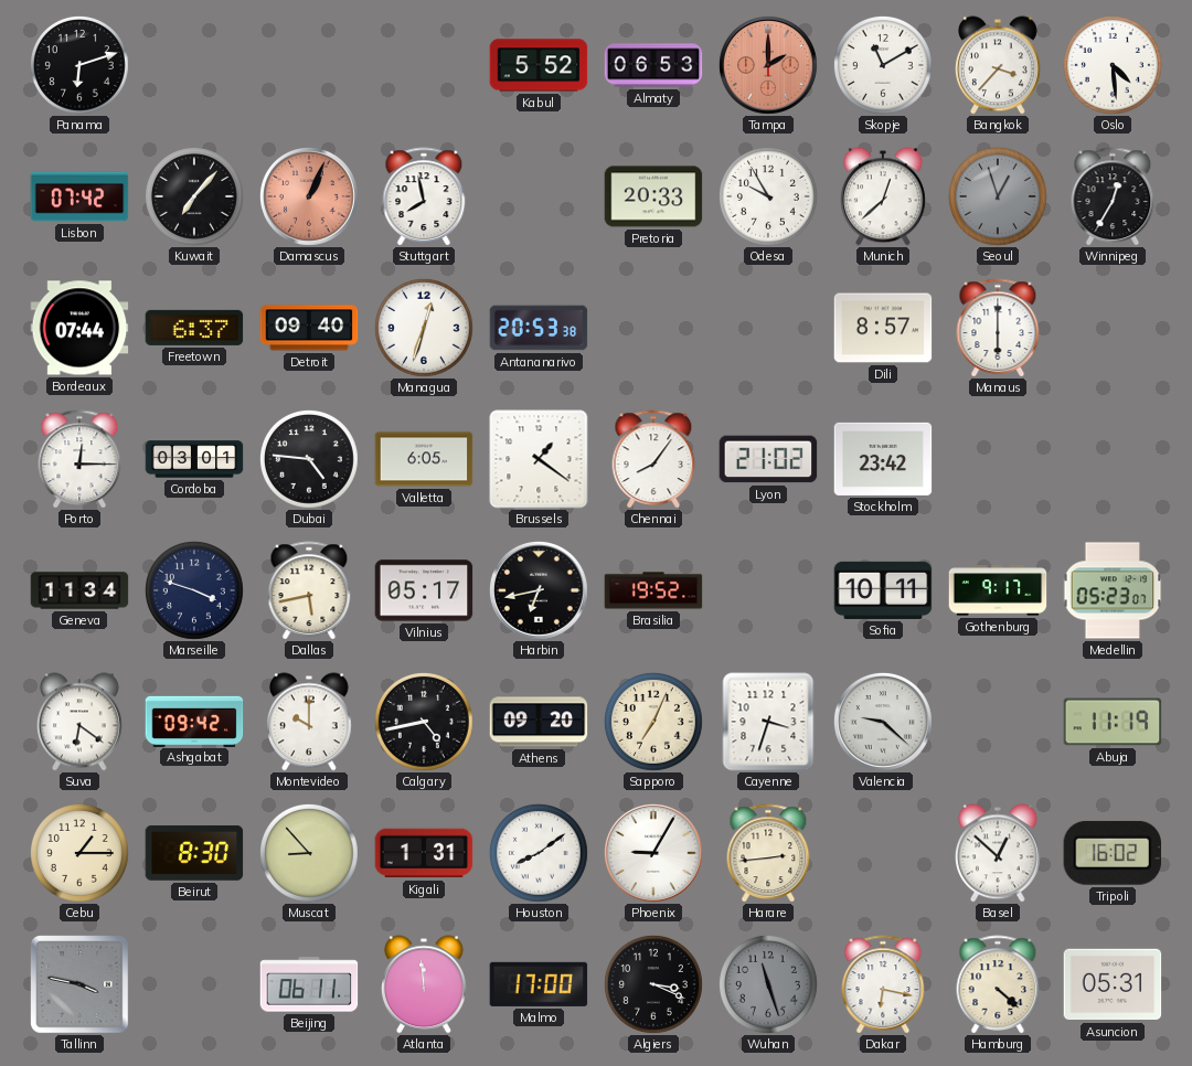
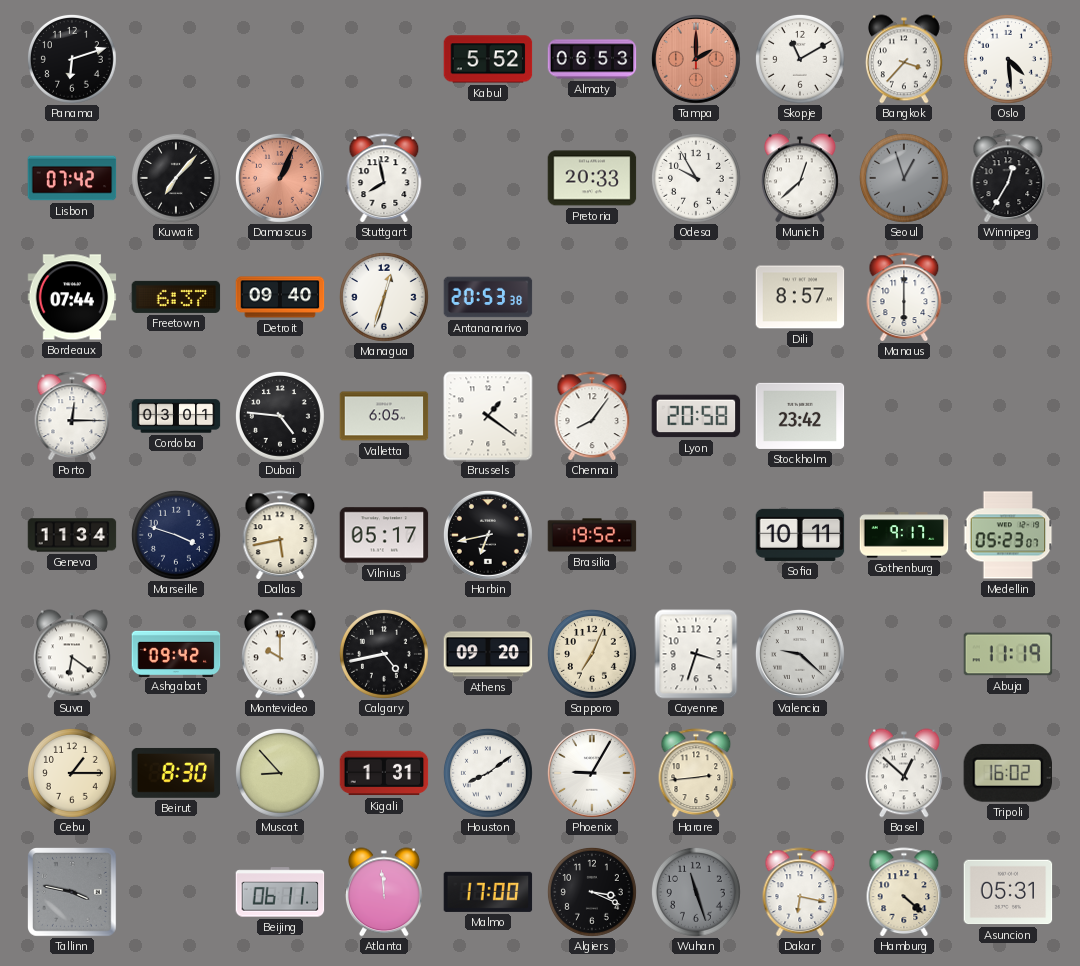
Lyon: 21:02 -> 20:58
